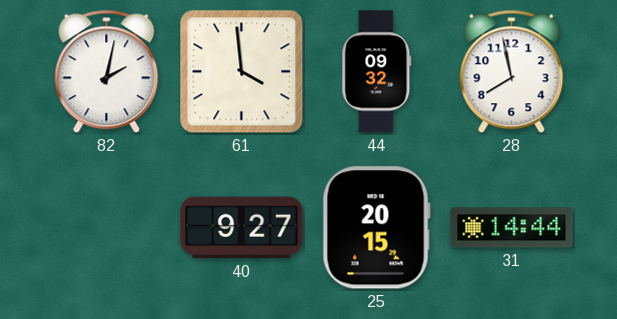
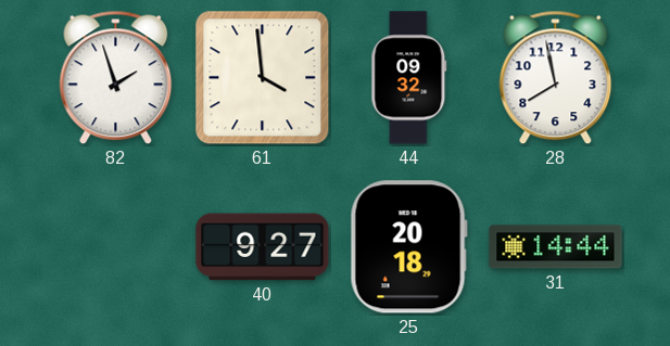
82: 2:02 -> 1:57
25: 20:15 -> 20:18
